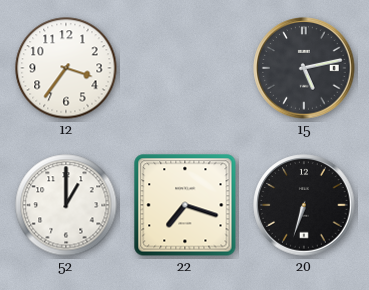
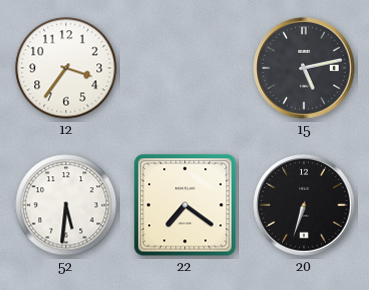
52: 1:00 -> 5:31
22: 7:18 -> 7:21
